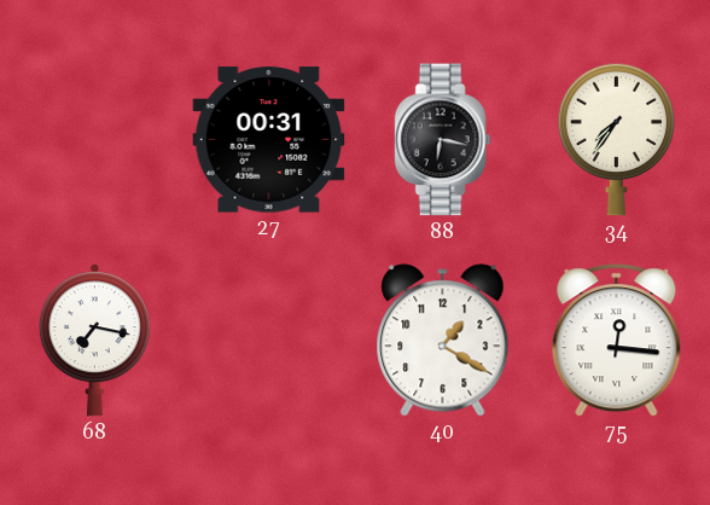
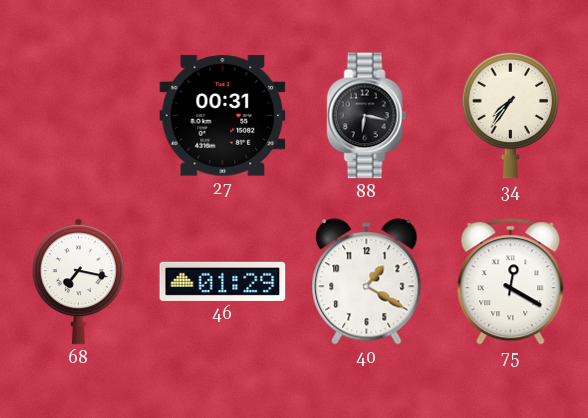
46: none -> 01:29
75: 12:16 -> 12:20
